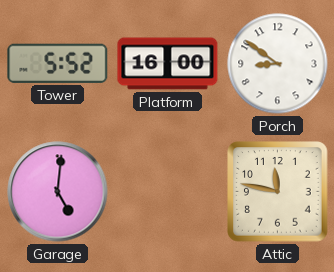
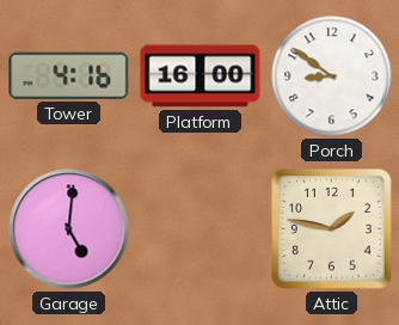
Tower: 5:52 -> 4:16
Attic: 11:47 -> 1:47
